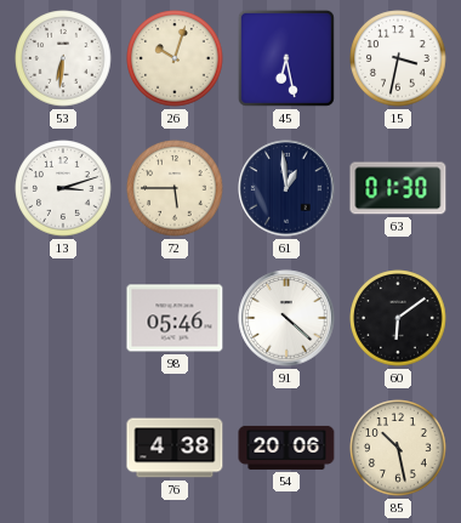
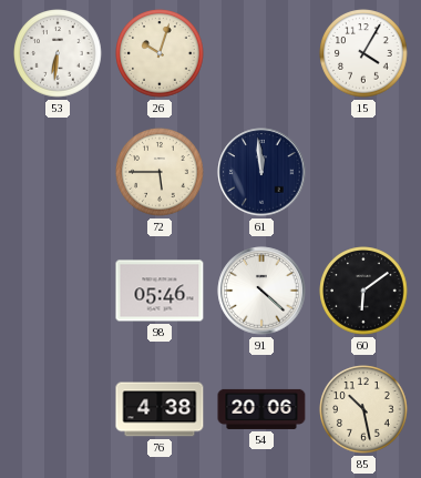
45: 6:28 -> none
15: 3:32 -> 4:05
13: 3:12 -> none
61: 12:59 -> 11:59
63: 01:30 -> none
